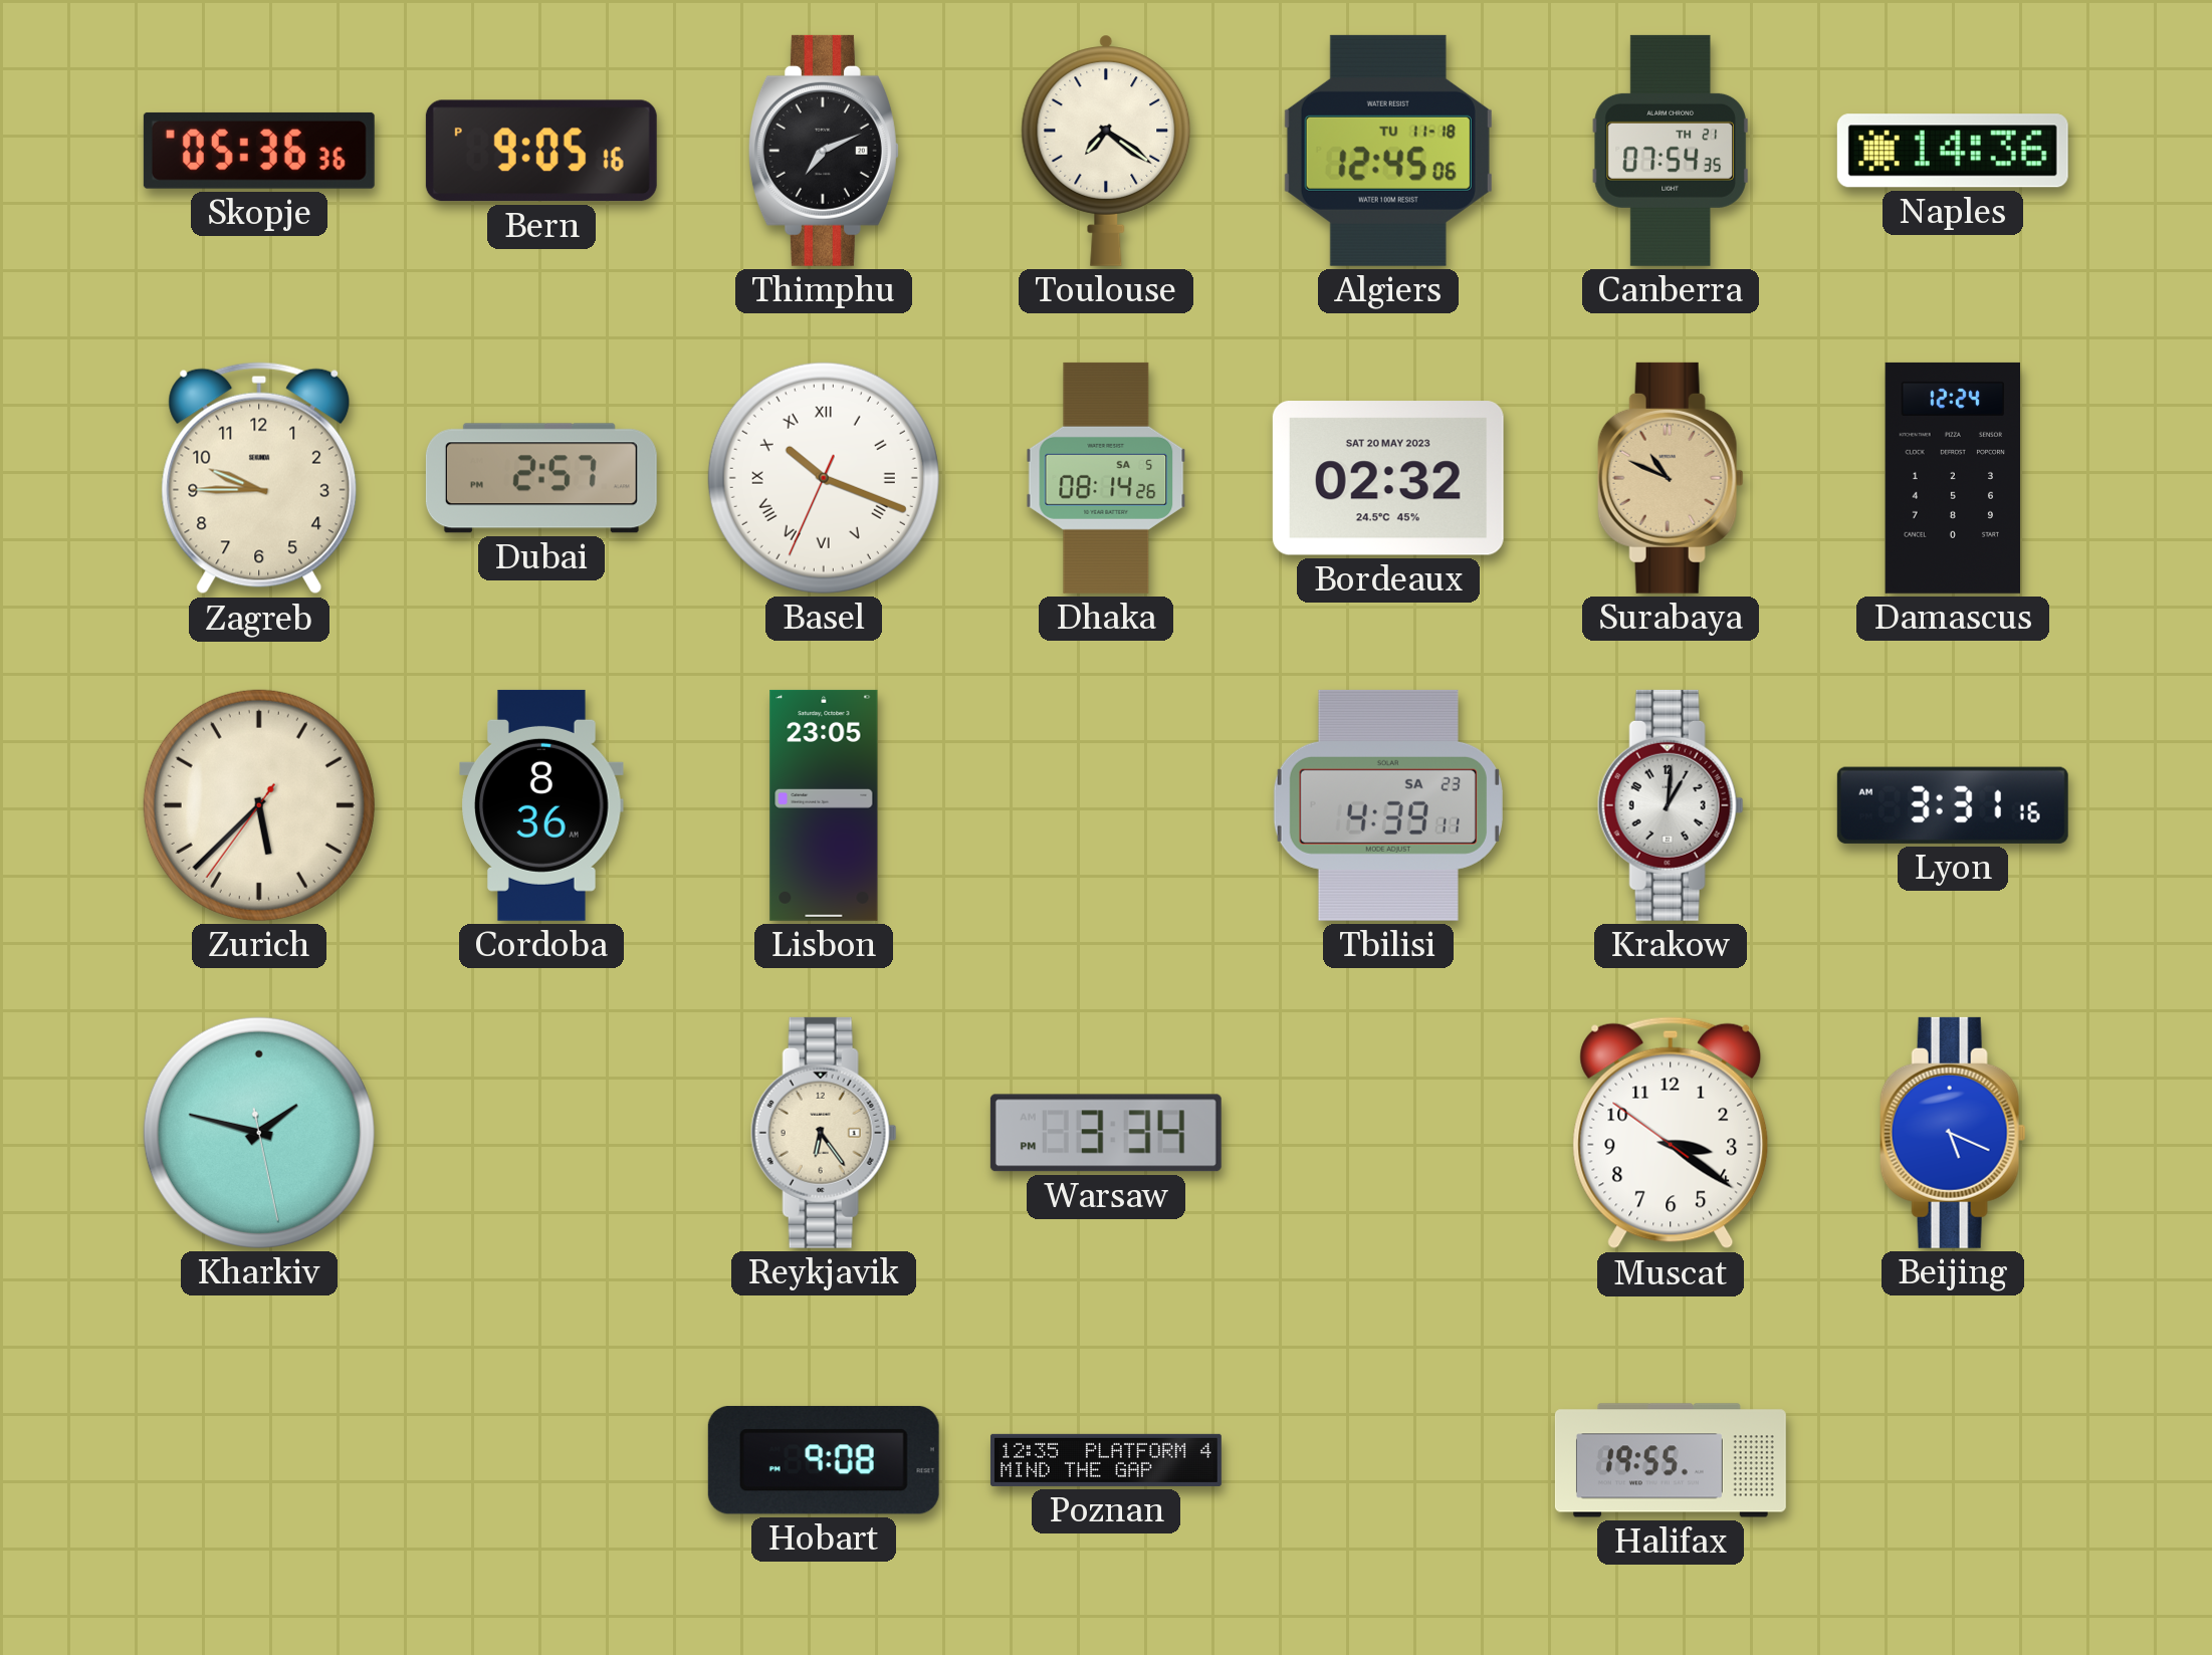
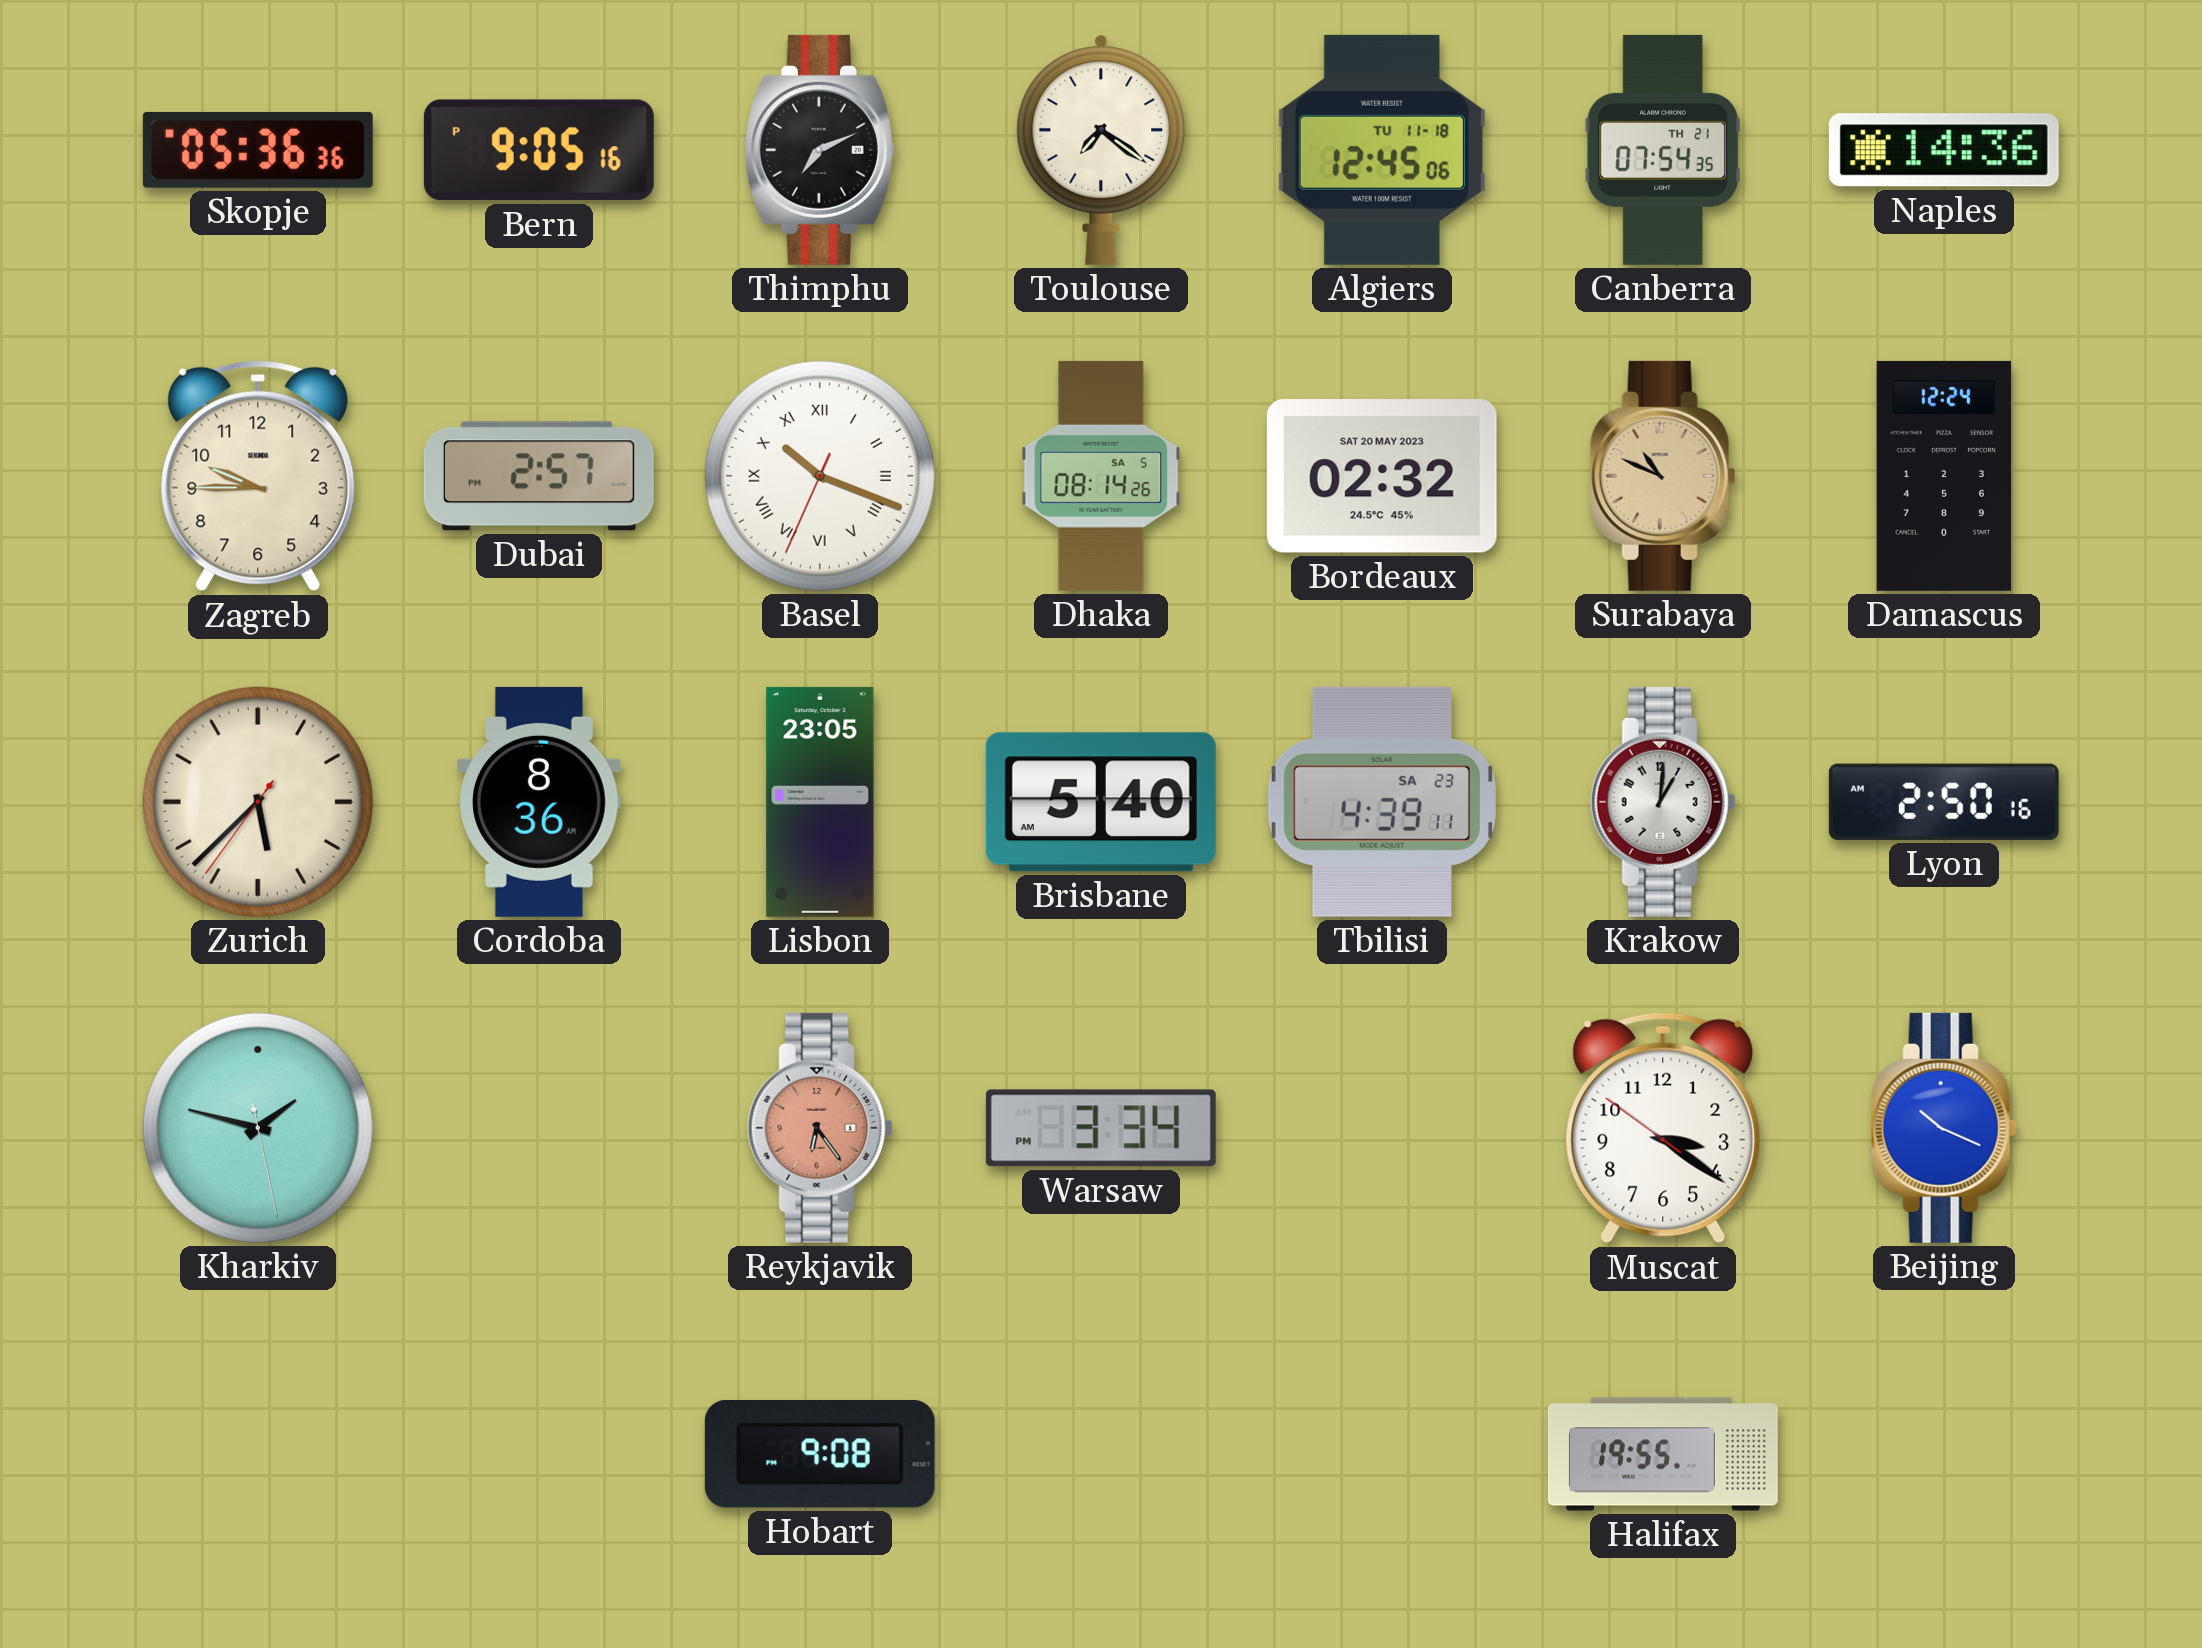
Brisbane: none -> 5:40
Lyon: 3:31 -> 2:50
Reykjavik dial: cream -> salmon
Beijing: 5:19 -> 10:19
Poznan: 12:35 -> none
